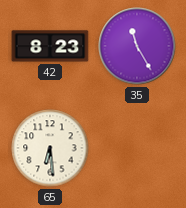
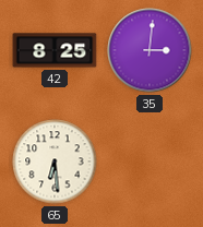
42: 8:23 -> 8:25
35: 11:25 -> 3:01
